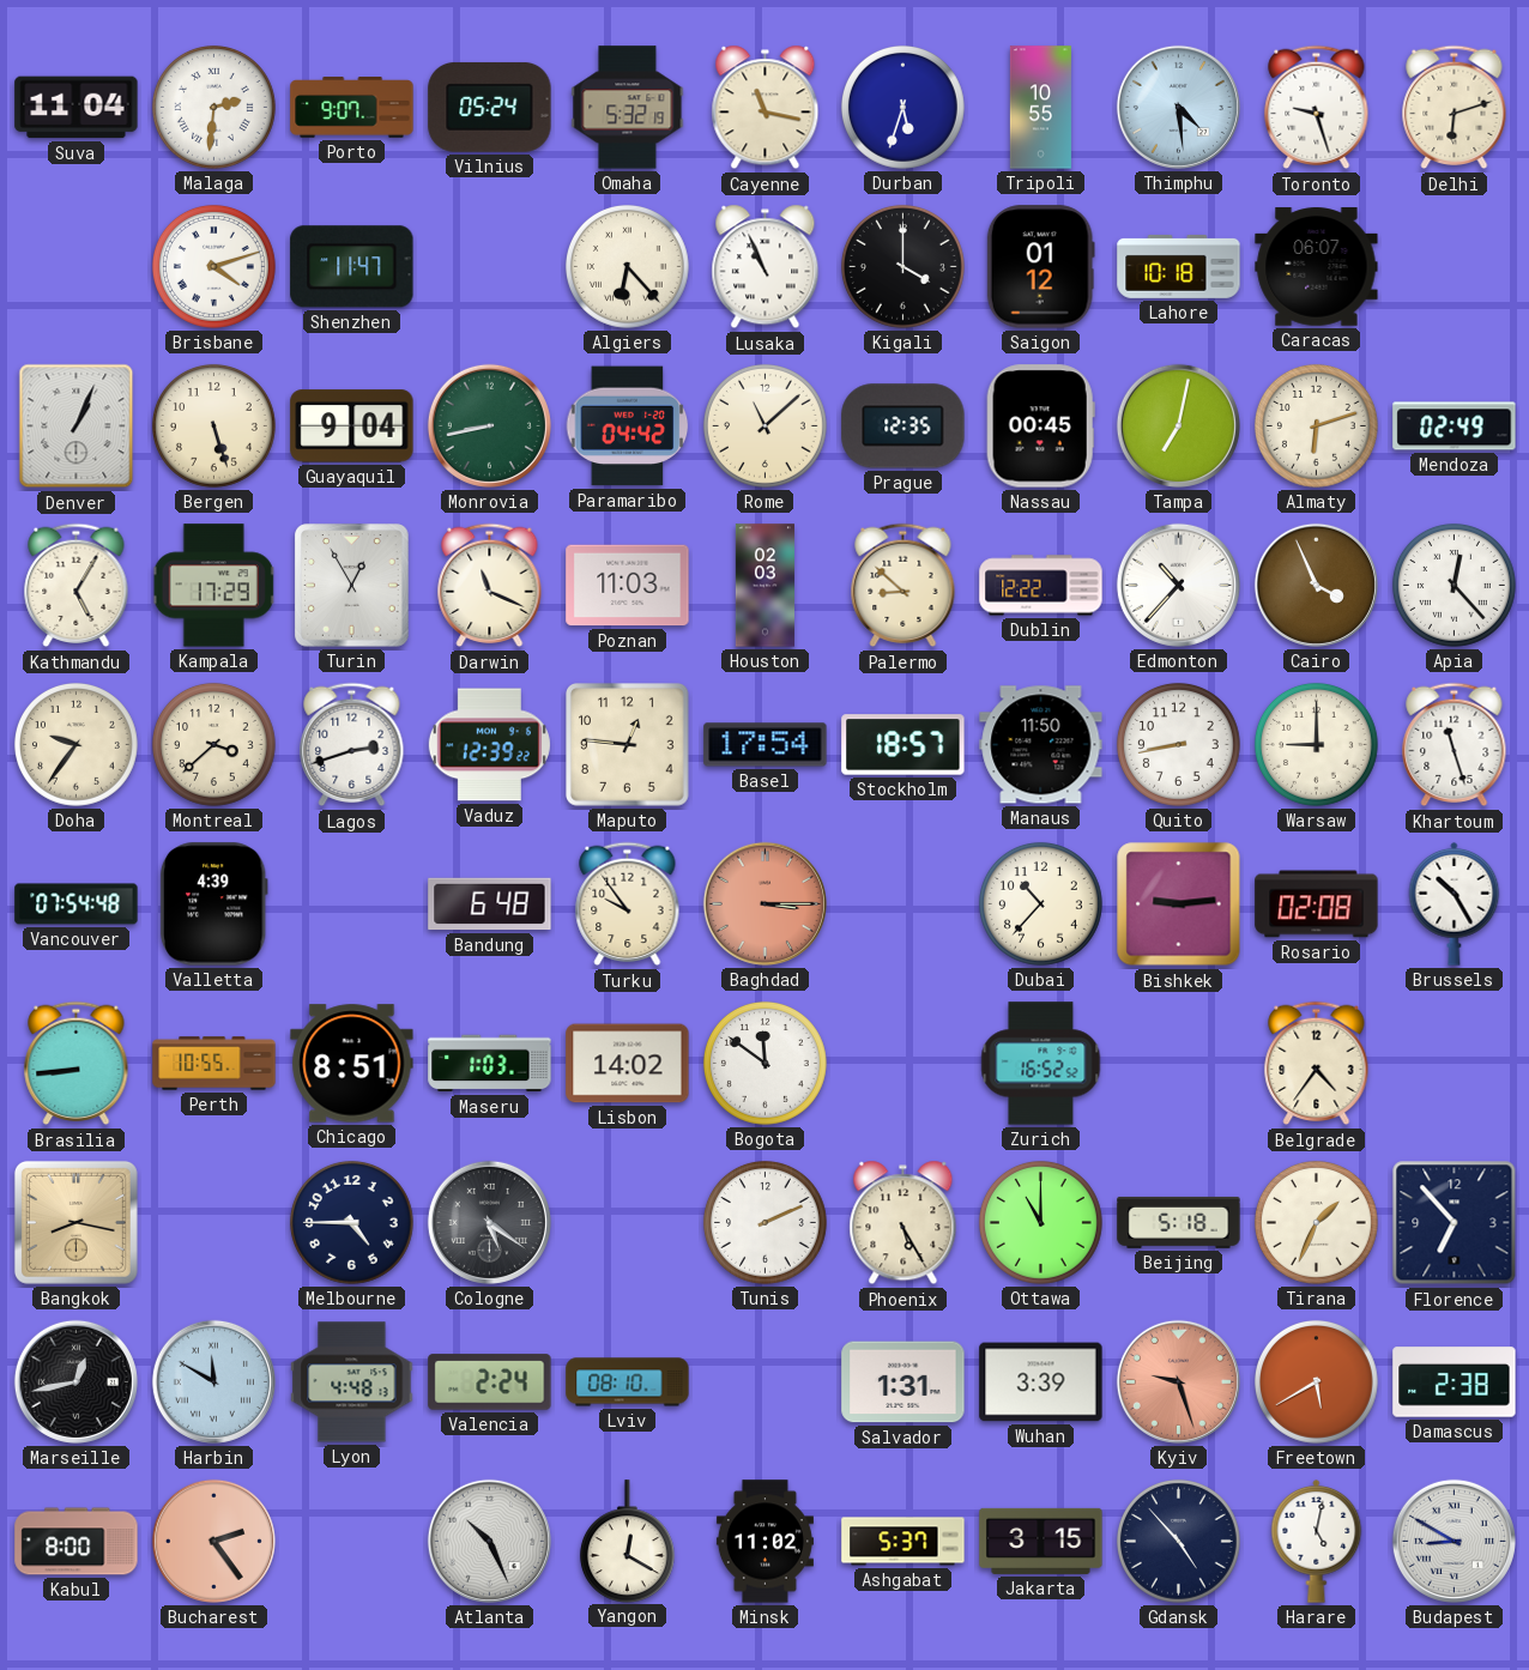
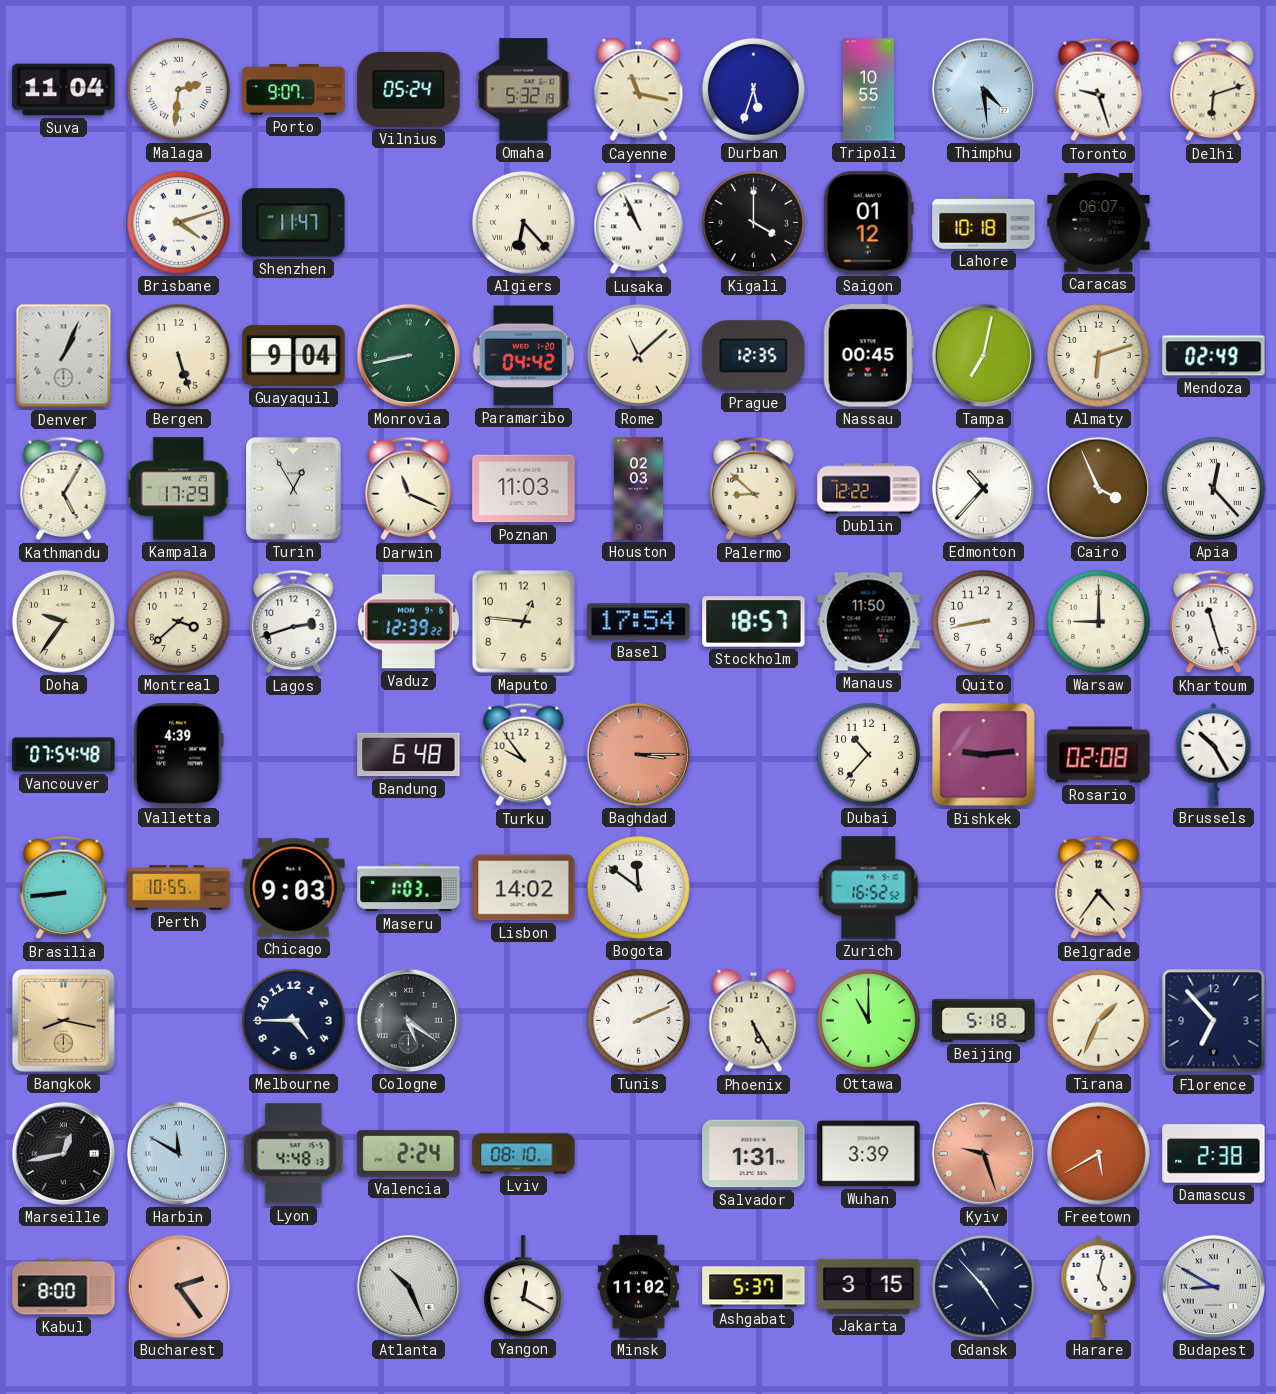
Chicago: 8:51 -> 9:03
